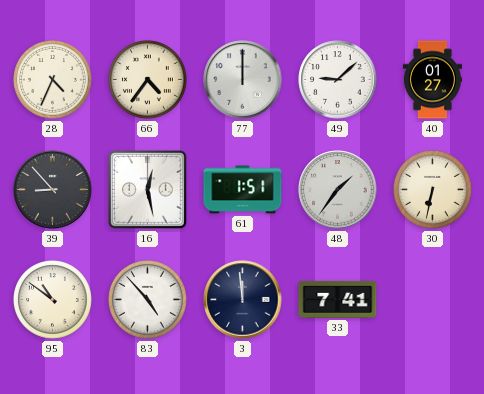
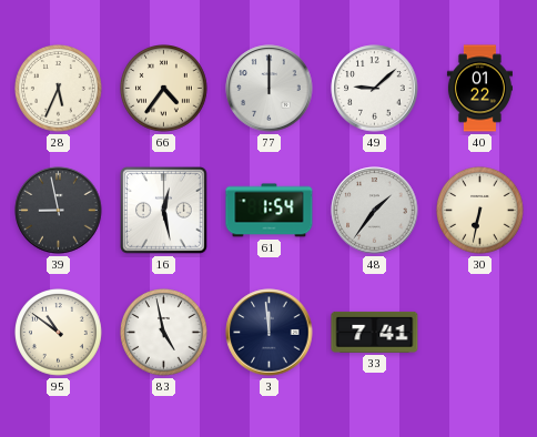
28: 4:34 -> 5:34
40: 01:27 -> 01:22
39: 8:53 -> 8:58
61: 1:51 -> 1:54
83: 4:53 -> 4:58
